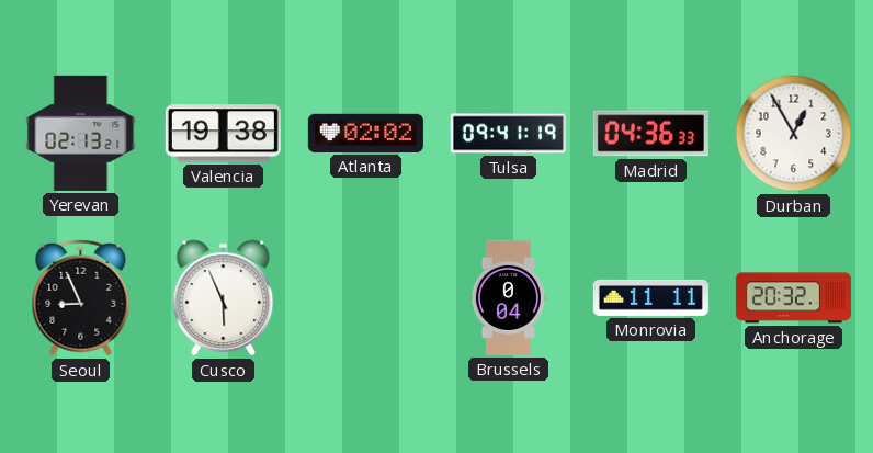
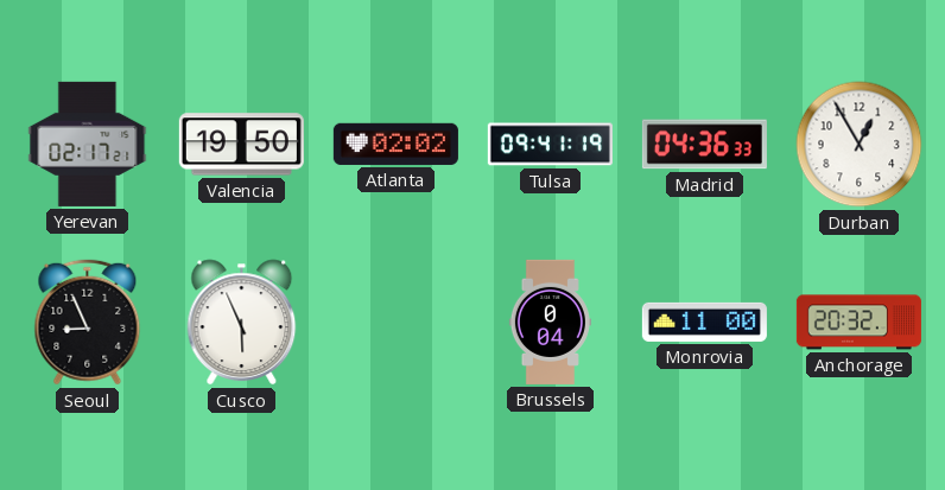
Yerevan: 02:13 -> 02:17
Valencia: 19:38 -> 19:50
Monrovia: 11:11 -> 11:00
